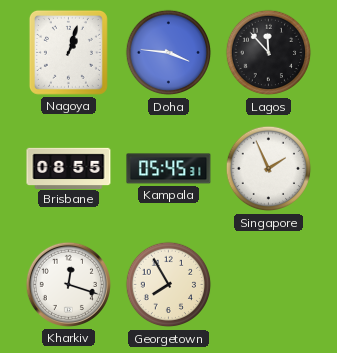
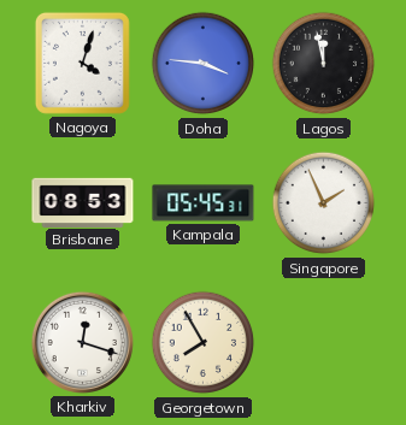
Nagoya: 1:03 -> 4:03
Lagos: 11:53 -> 11:58
Brisbane: 08:55 -> 08:53
